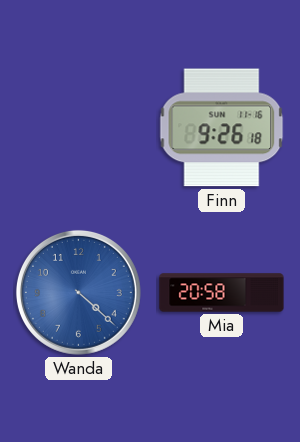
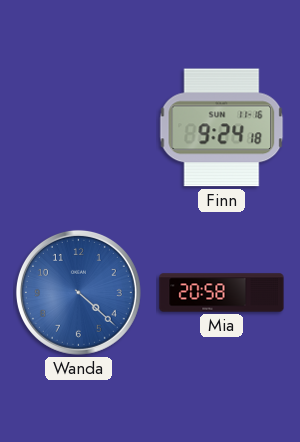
Finn: 9:26 -> 9:24
